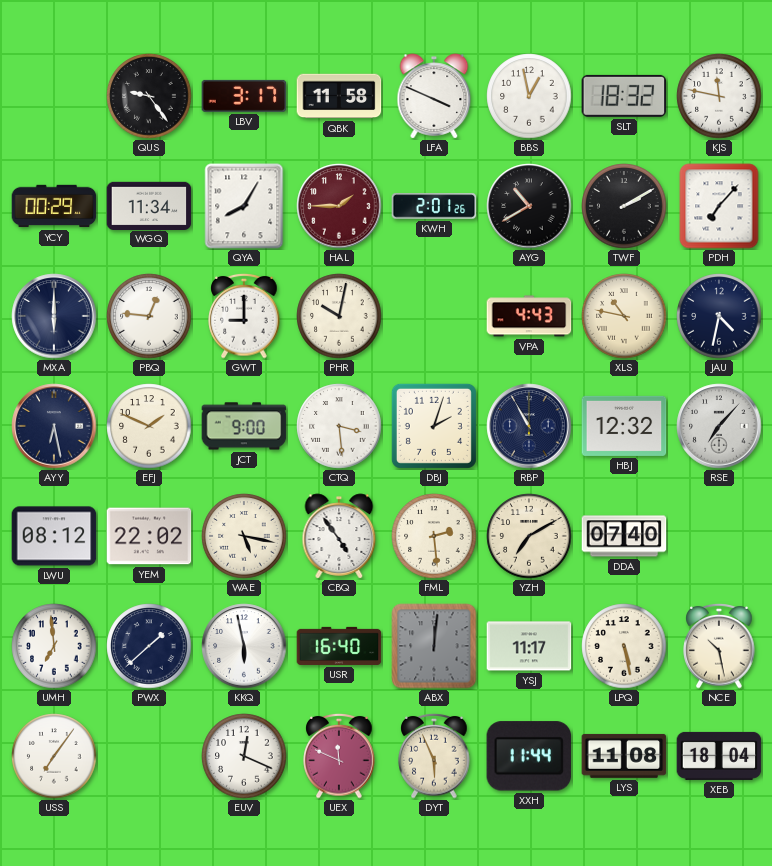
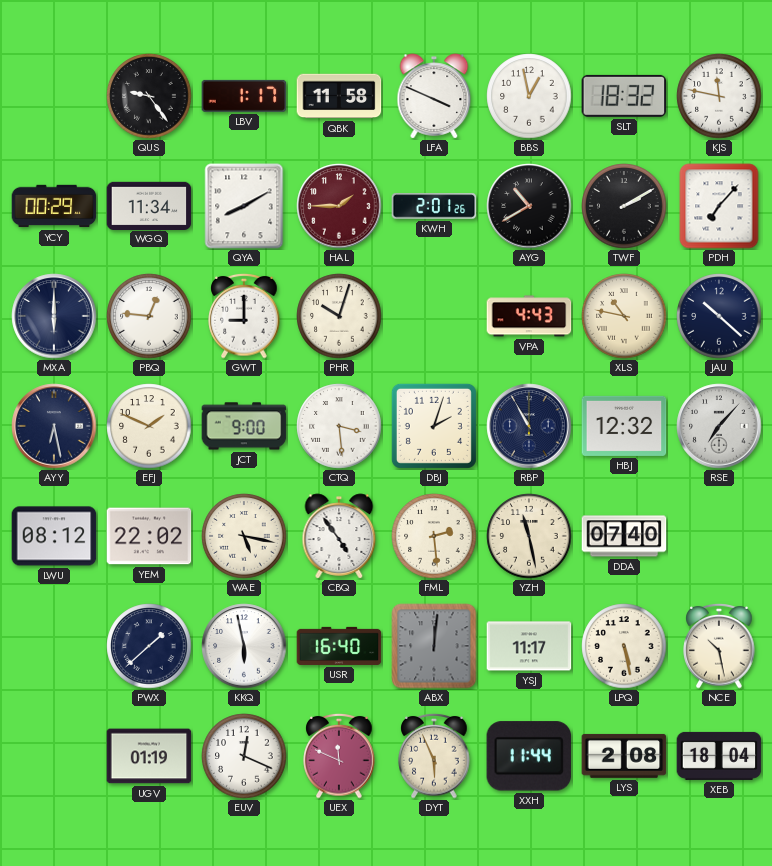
LBV: 3:17 -> 1:17
QYA: 8:05 -> 8:10
PHR: 10:02 -> 10:03
JAU: 4:32 -> 10:22
YZH: 7:10 -> 11:28
UMH: 6:59 -> none
USS: 7:06 -> none
UGV: none -> 01:19
LYS: 11:08 -> 2:08
